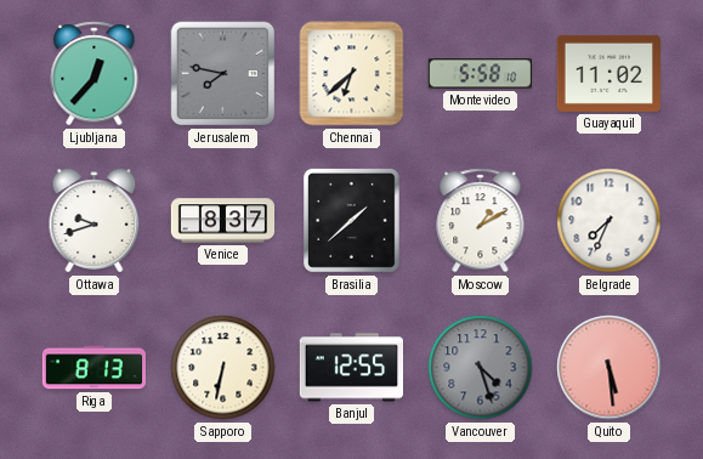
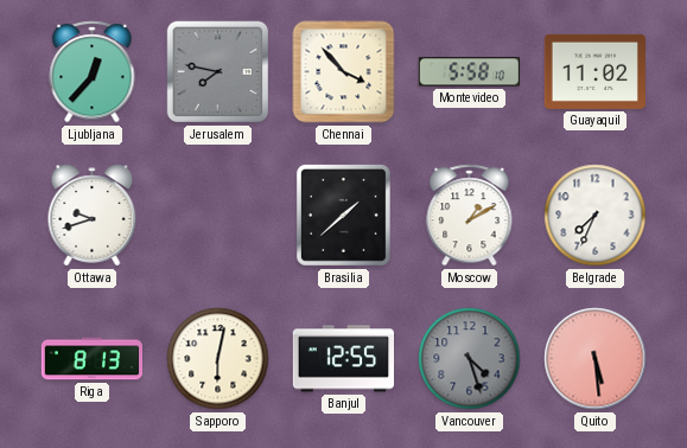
Chennai: 6:38 -> 3:53
Venice: 8:37 -> none
Sapporo: 6:32 -> 6:02
